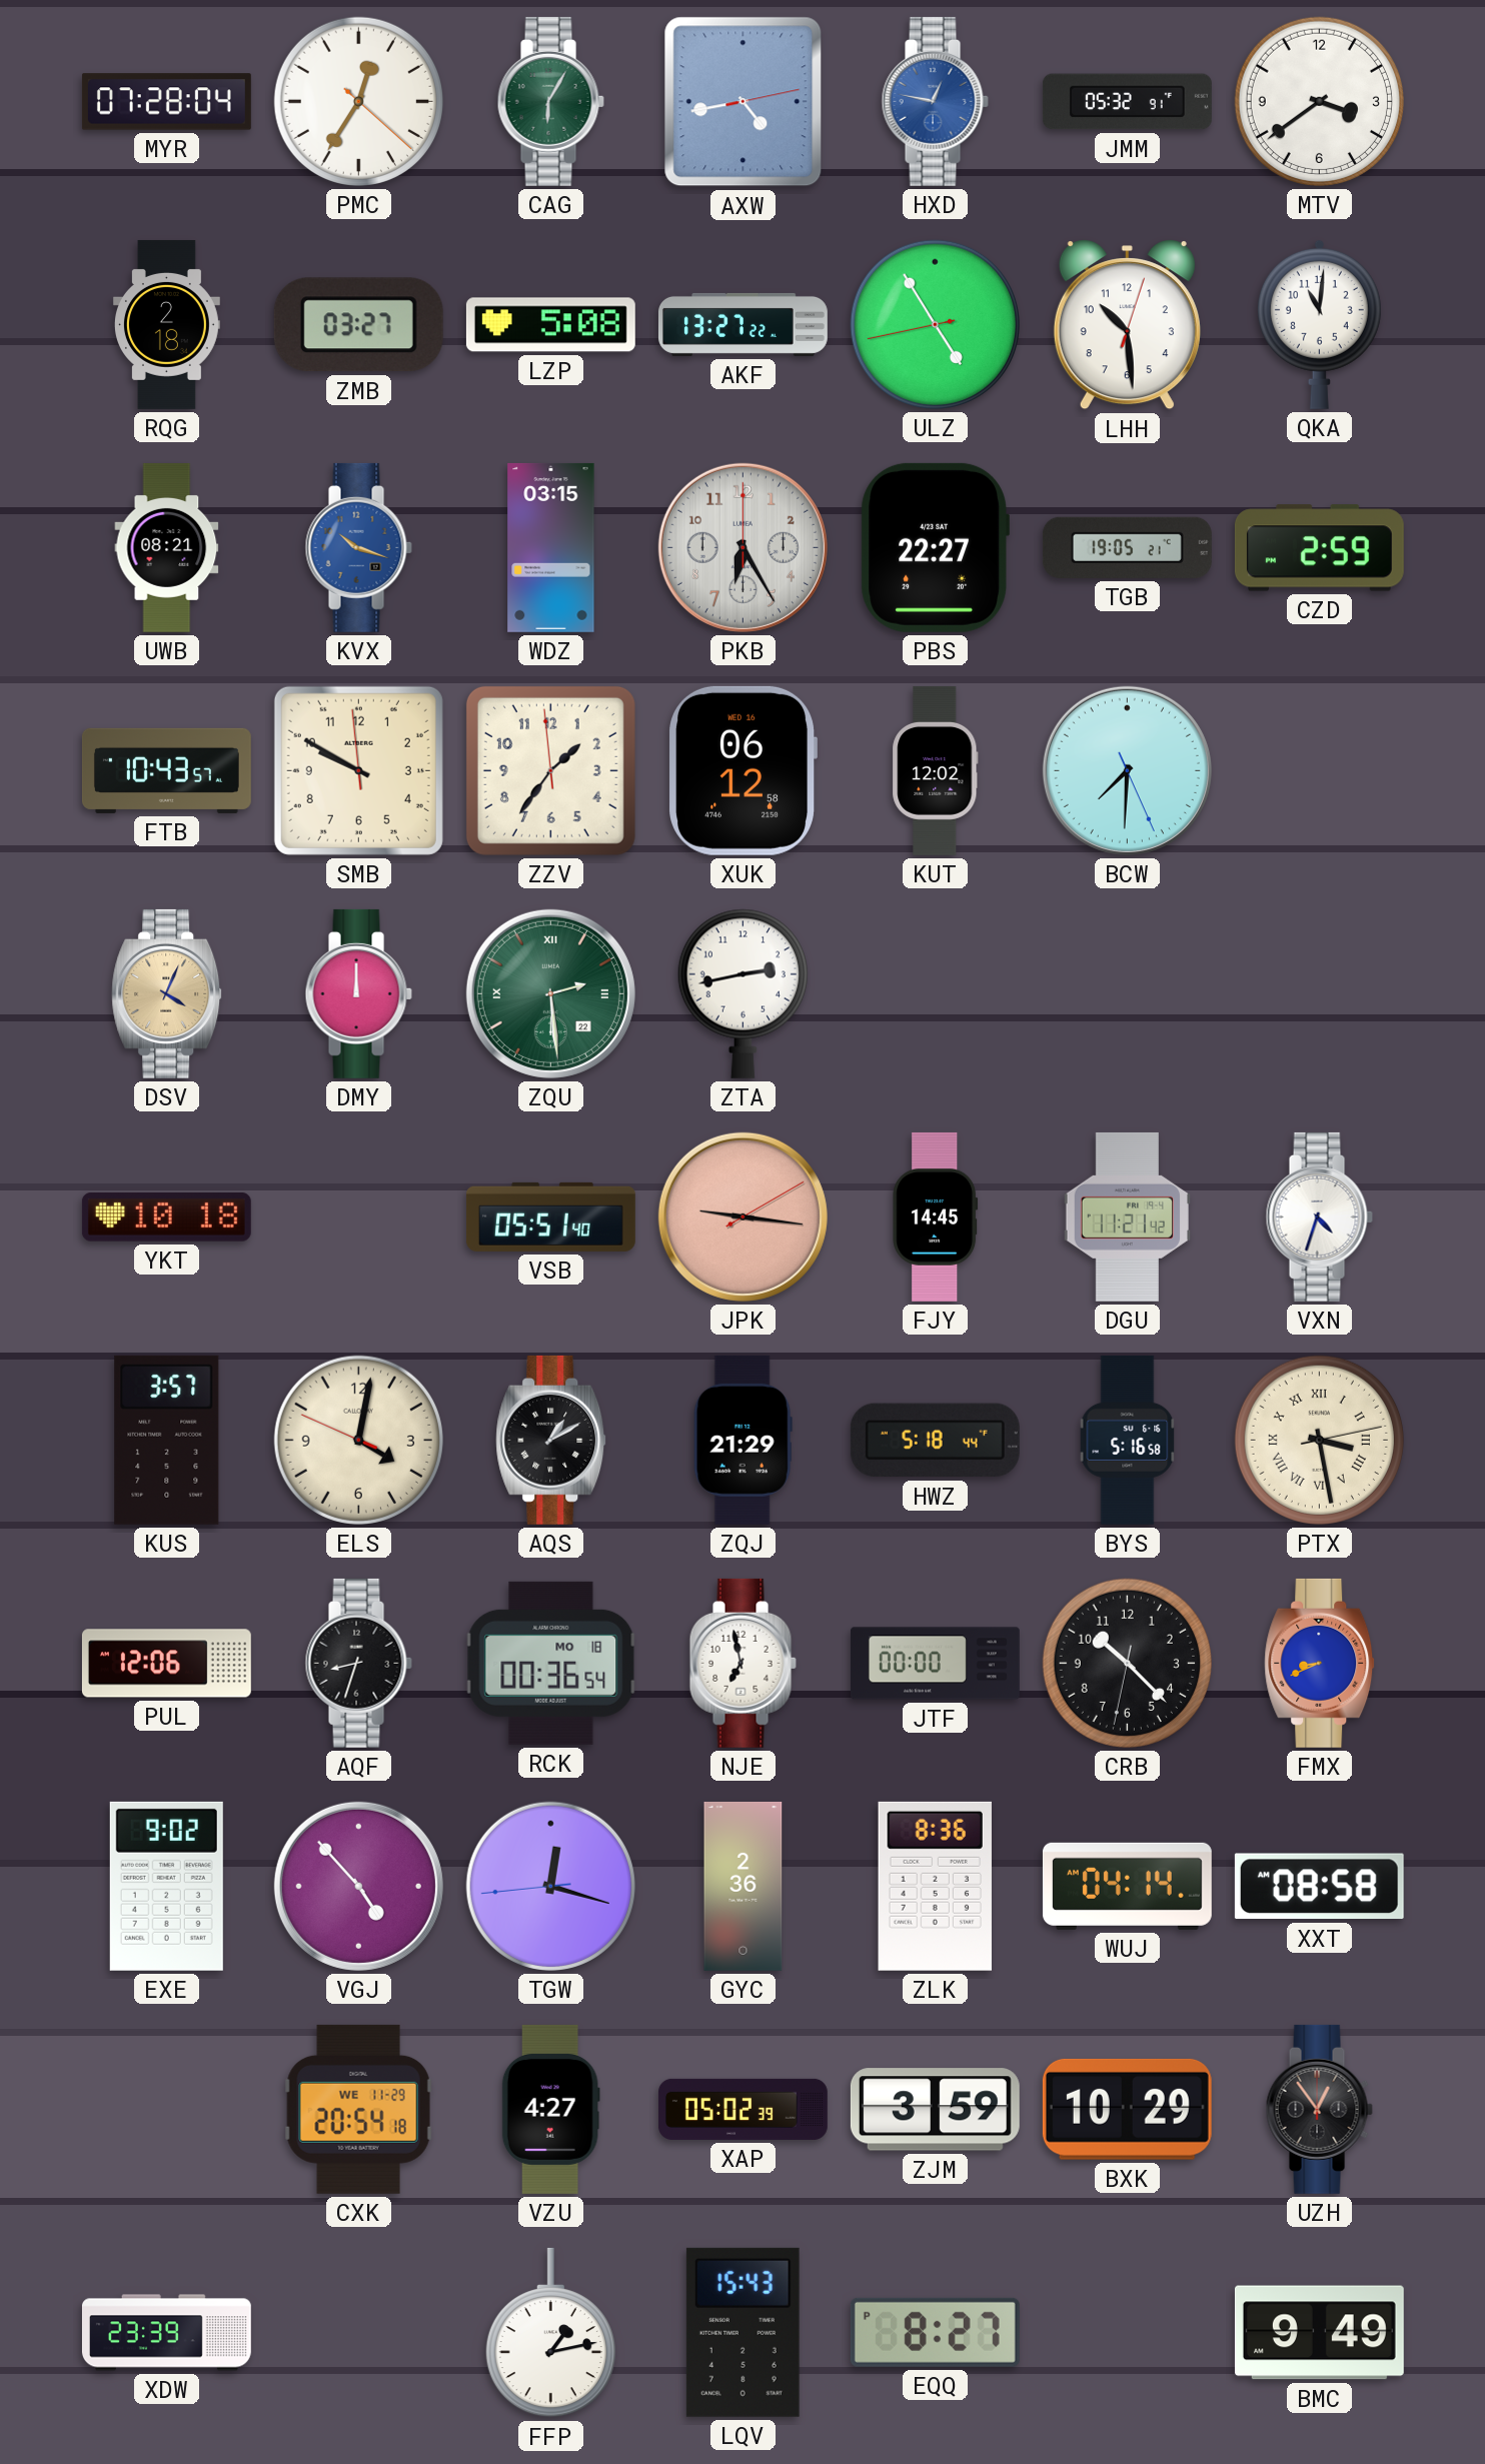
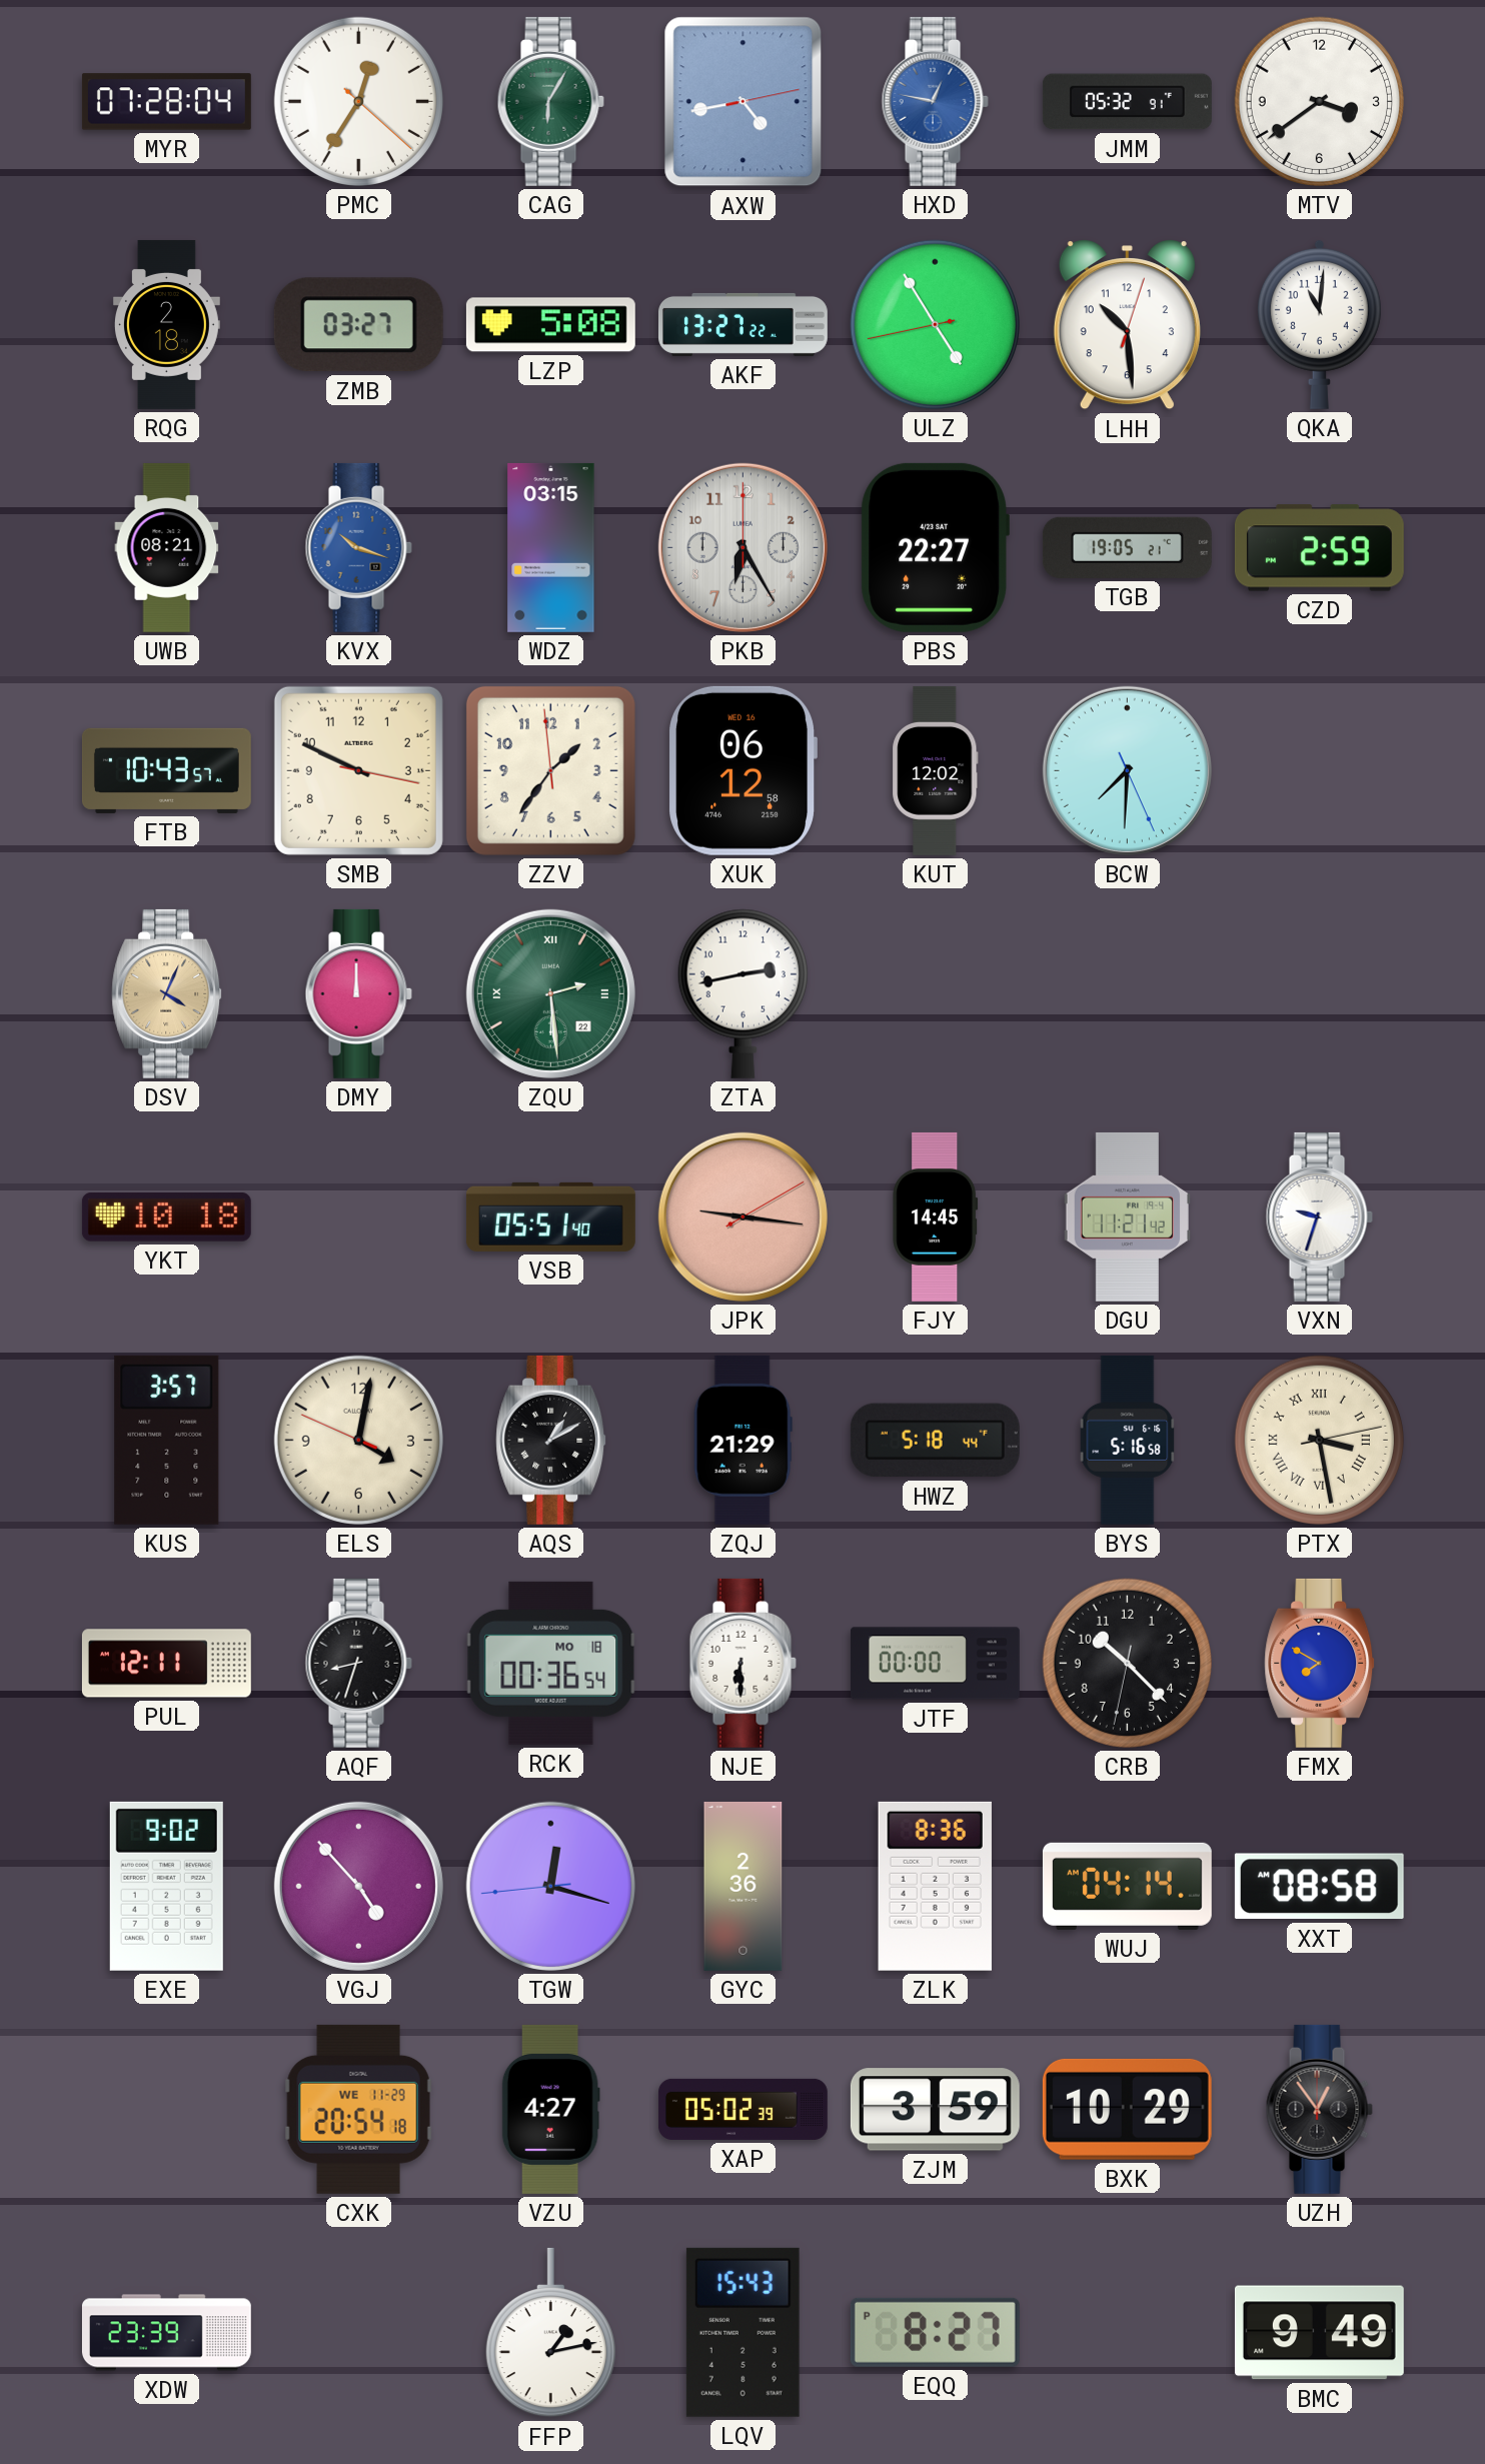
SMB: 9:49:59 -> 9:49:17
VXN: 4:33 -> 9:33
PUL: 12:06 -> 12:11
NJE: 6:58 -> 6:30
FMX: 8:41 -> 7:50
